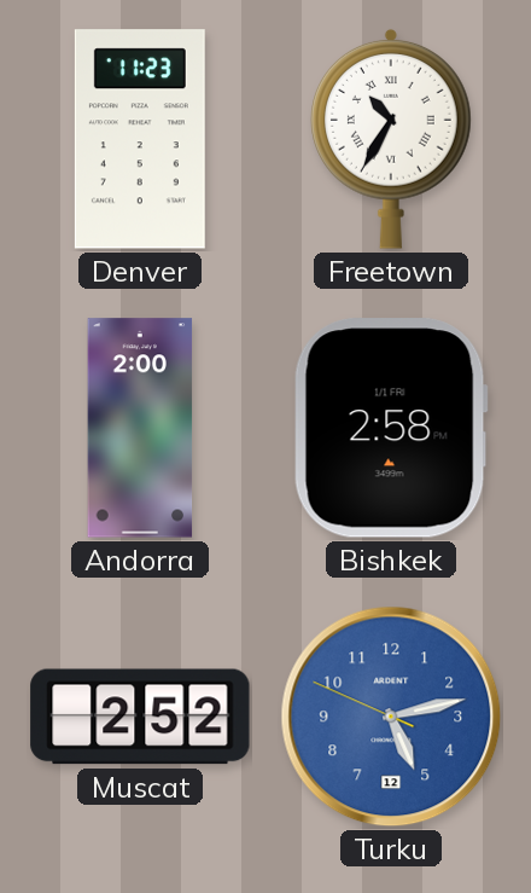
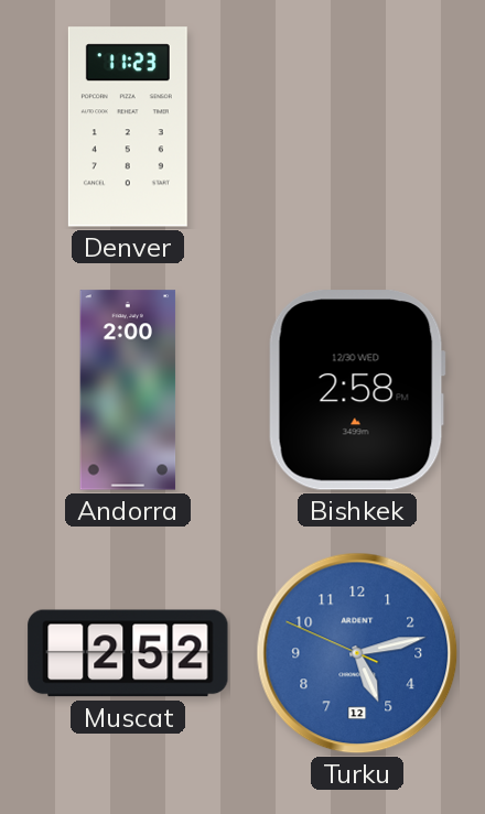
Freetown: 10:35 -> none
Bishkek date: 1/1 FRI -> 12/30 WED
